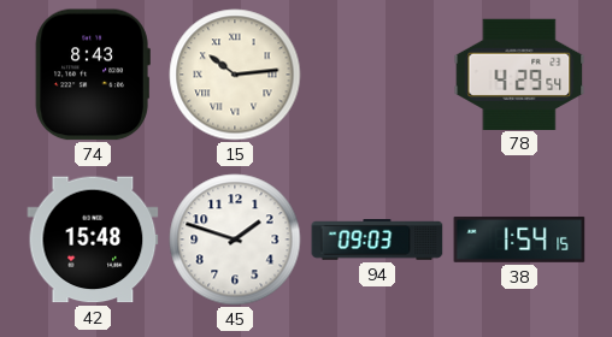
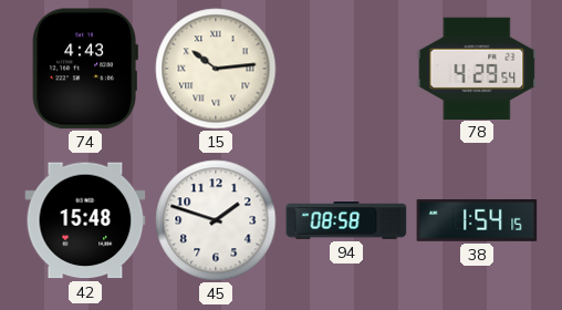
74: 8:43 -> 4:43
94: 09:03 -> 08:58
